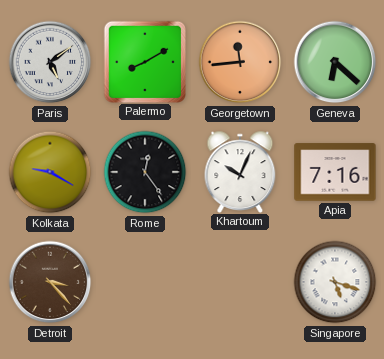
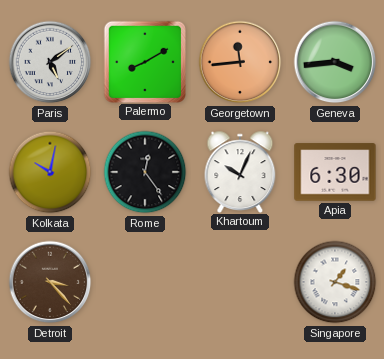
Geneva: 6:22 -> 3:44
Kolkata: 9:20 -> 10:02
Apia: 7:16 -> 6:30
Singapore: 5:18 -> 1:18
